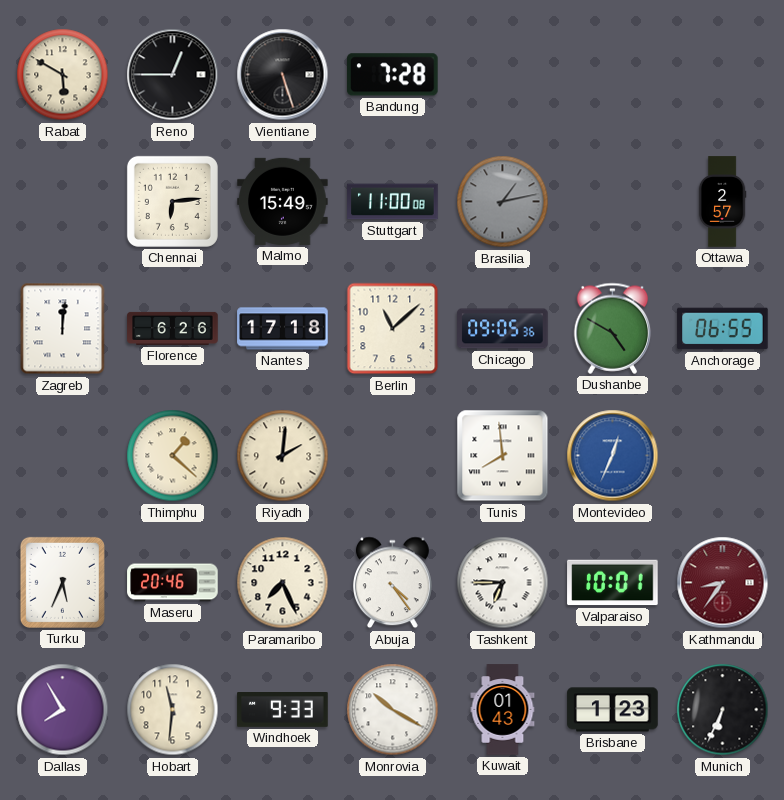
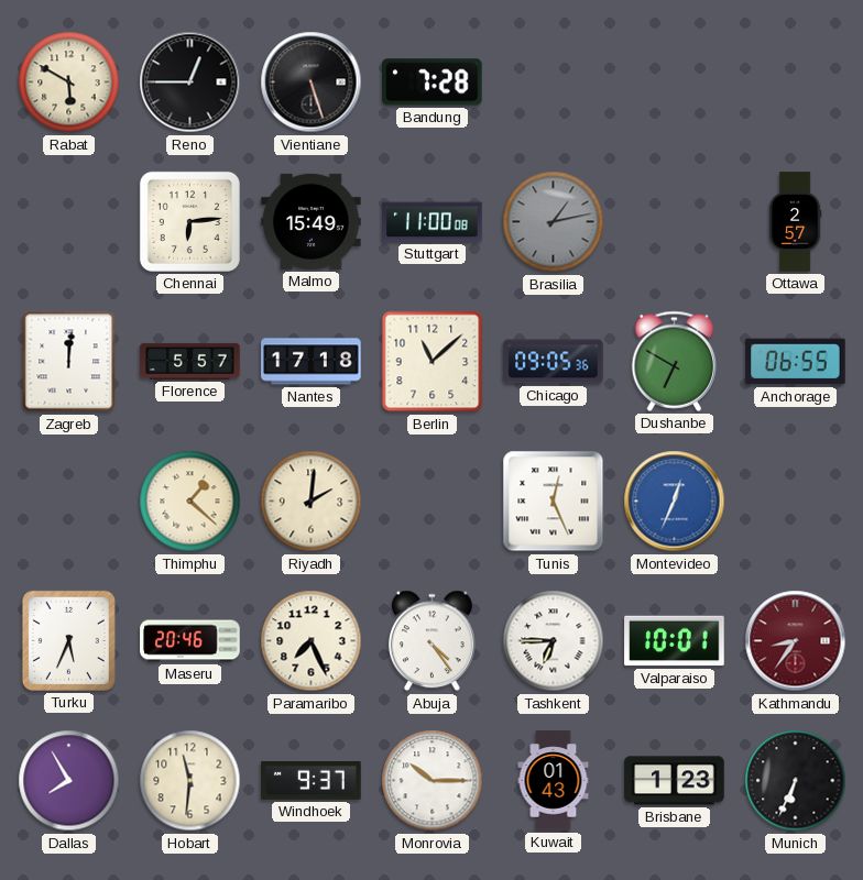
Florence: 6:26 -> 5:57
Dushanbe: 4:50 -> 6:50
Tunis: 7:59 -> 12:26
Windhoek: 9:33 -> 9:37
Monrovia: 10:20 -> 10:15
